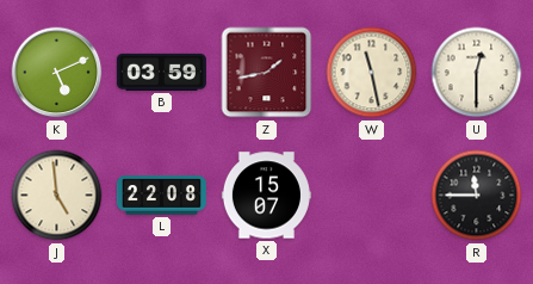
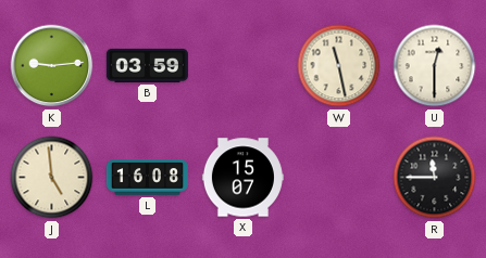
K: 5:11 -> 9:14
Z: 1:43 -> none
L: 22:08 -> 16:08
